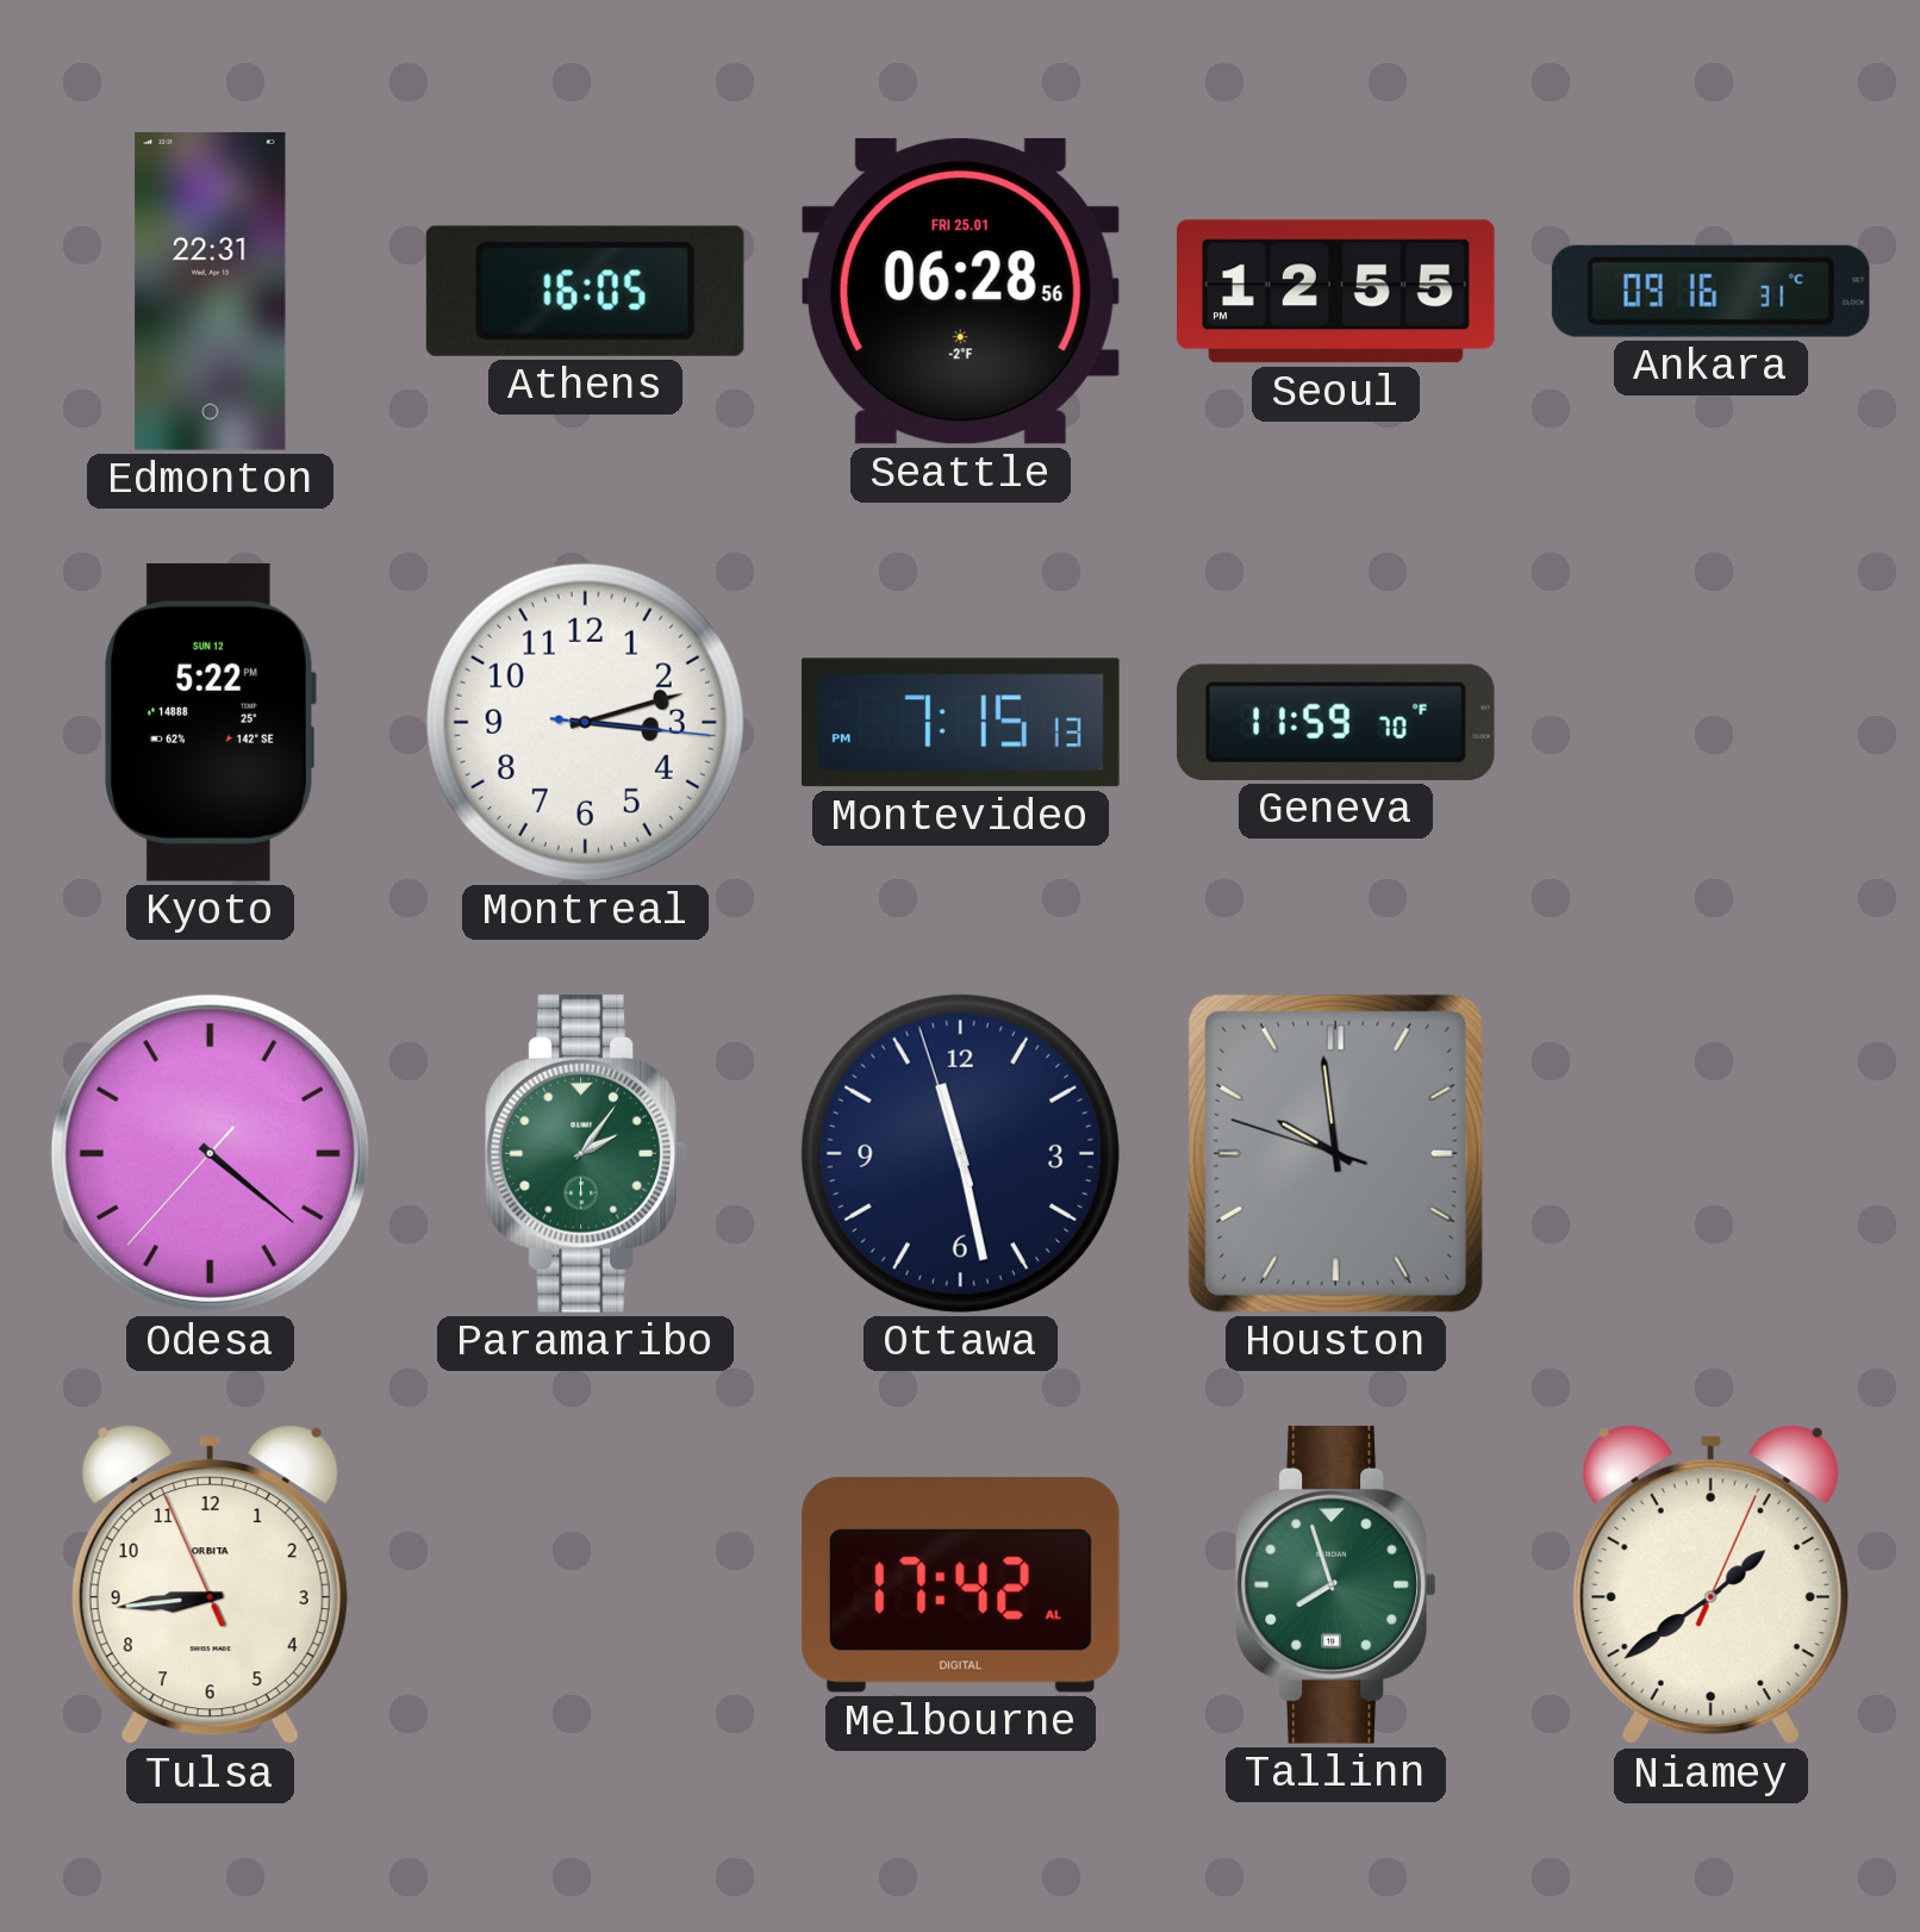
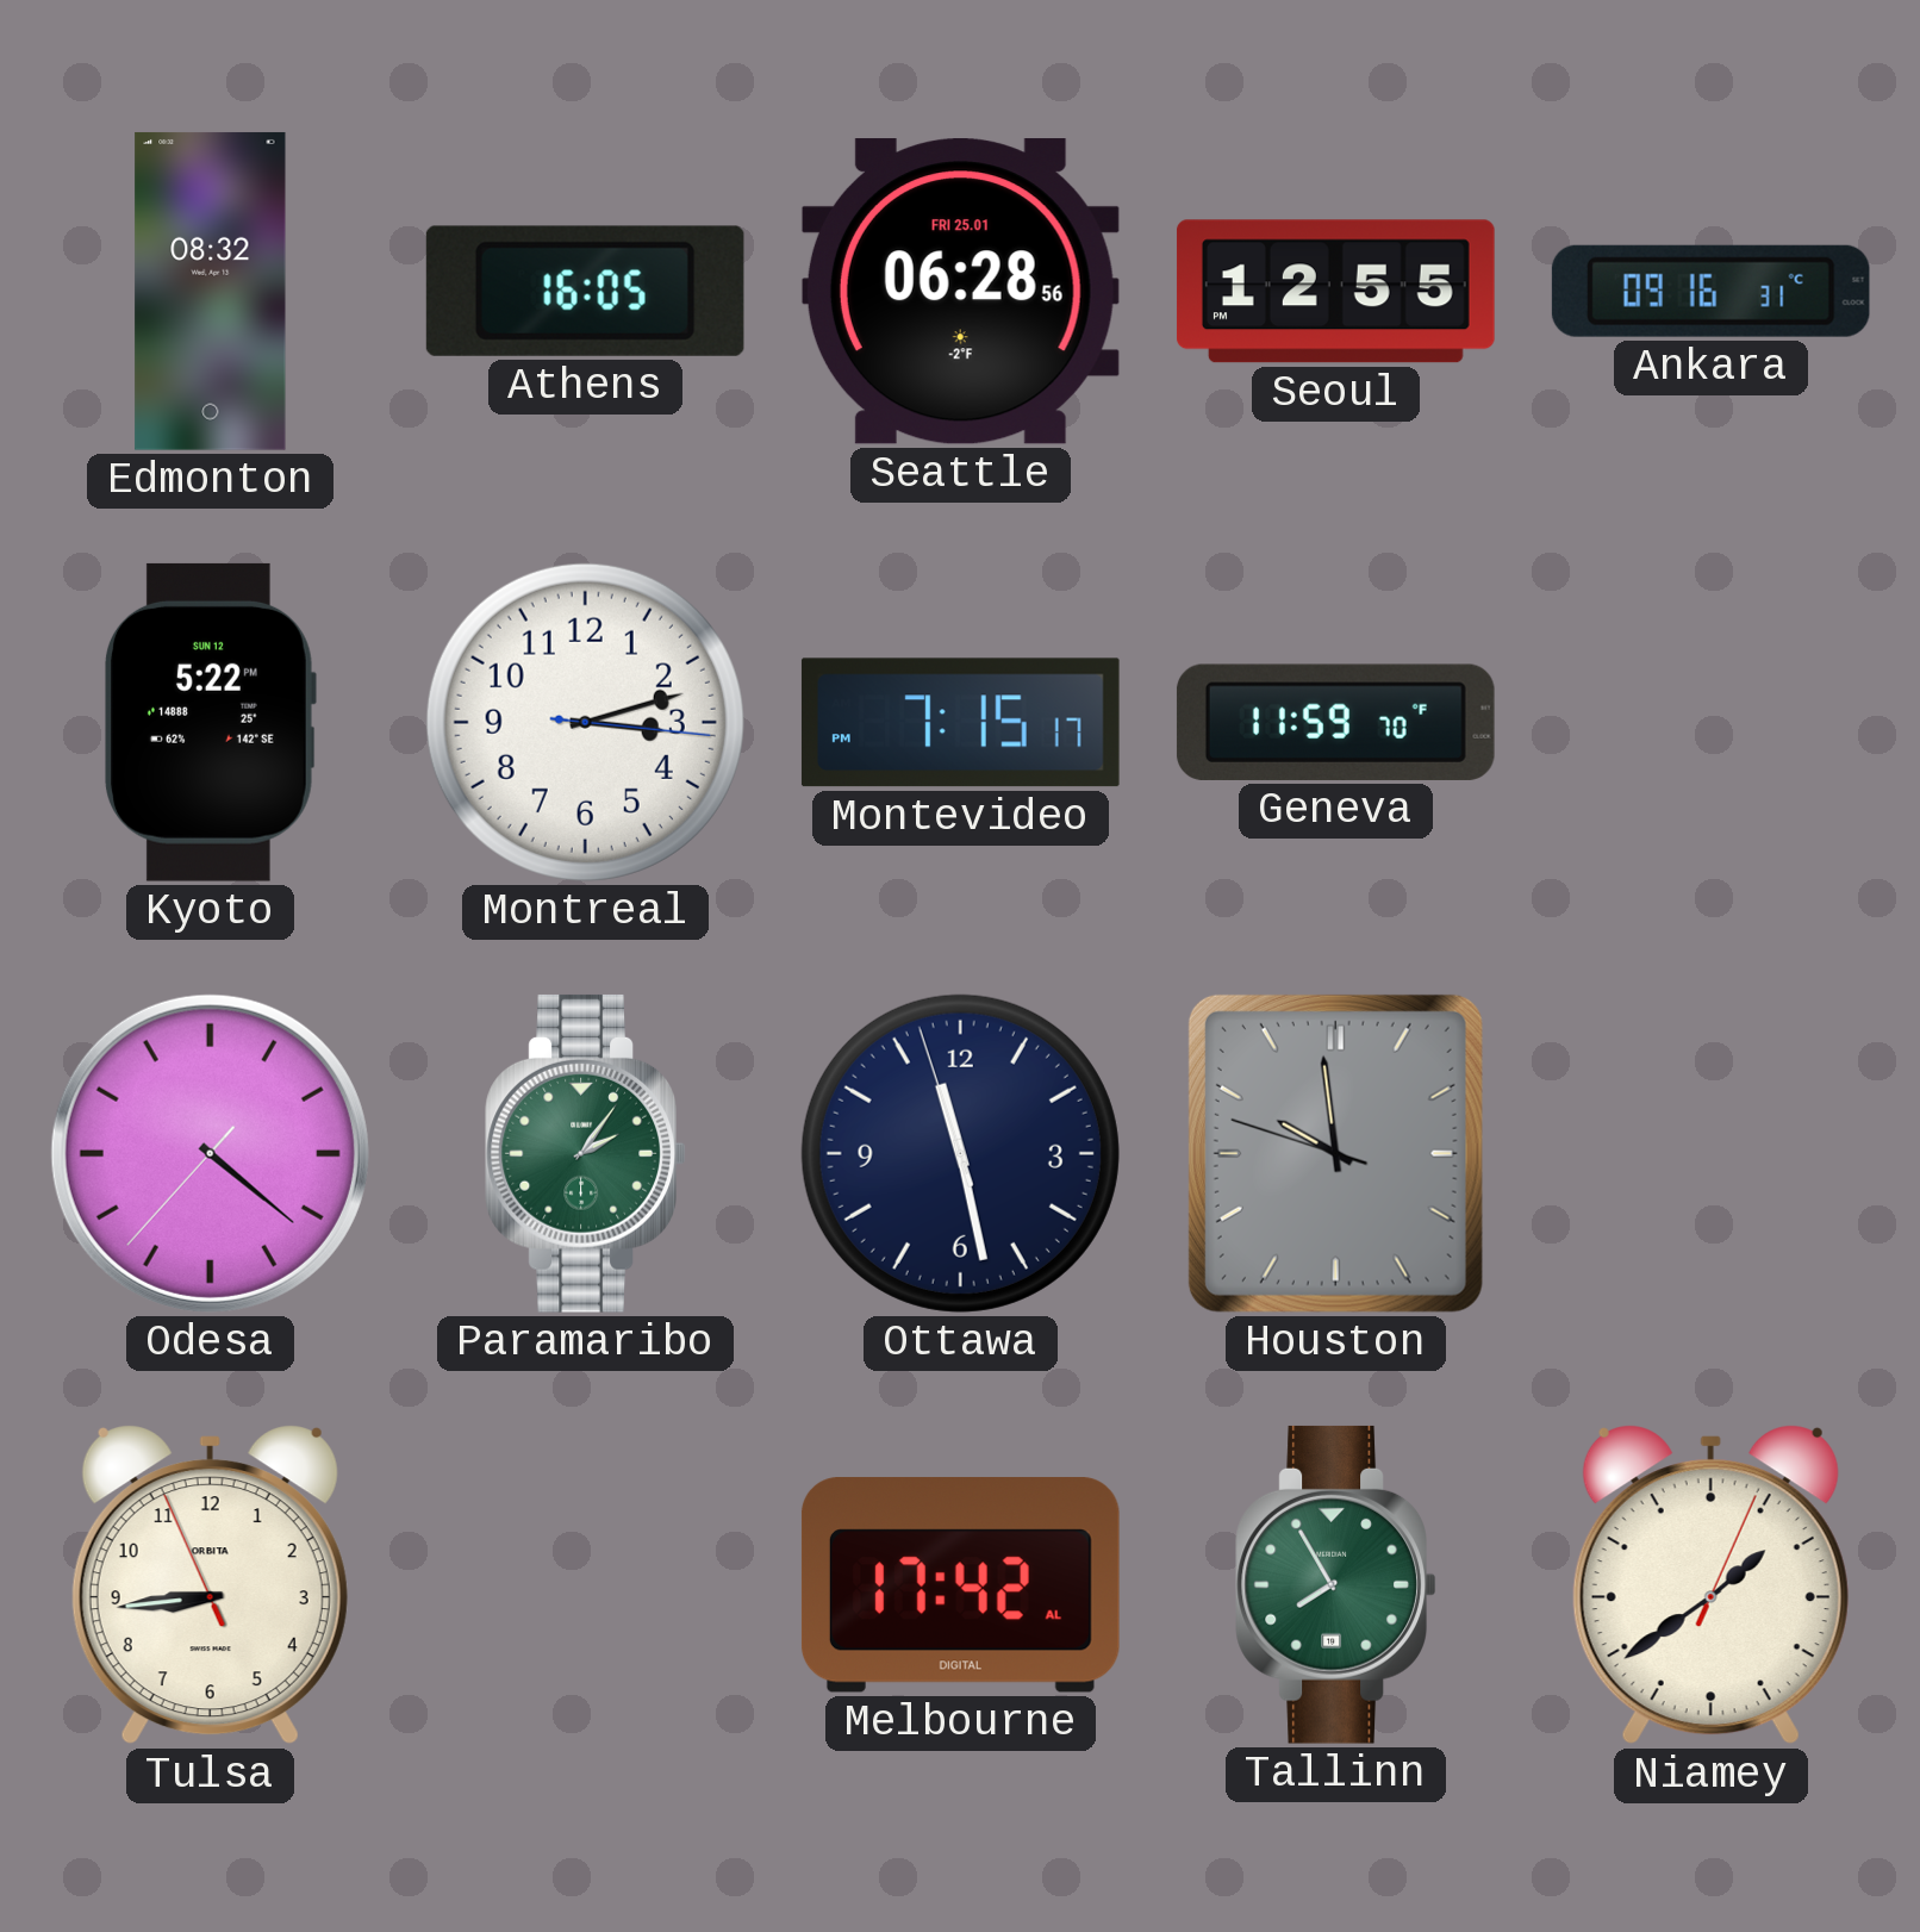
Edmonton: 22:31 -> 08:32
Montevideo: 7:15:13 PM -> 7:15:17 PM
Tallinn: 7:57 -> 7:55
